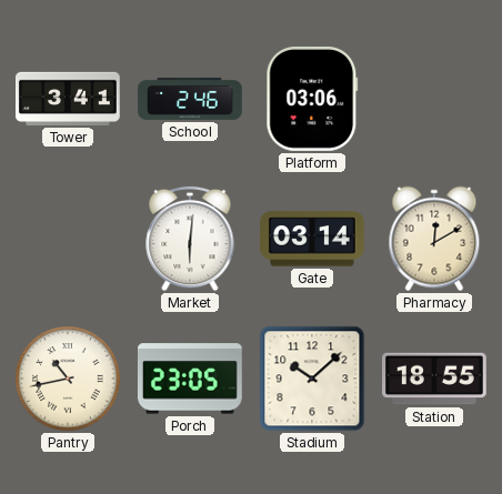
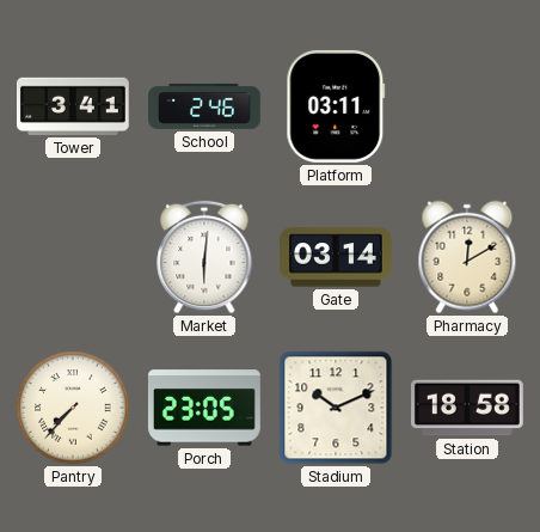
Platform: 03:06 -> 03:11
Pantry: 10:43 -> 7:37
Stadium: 10:08 -> 10:11
Station: 18:55 -> 18:58
